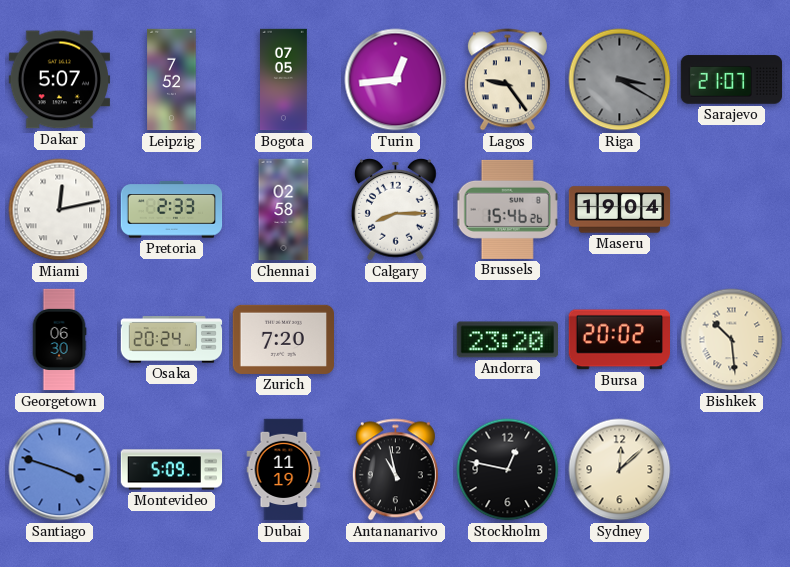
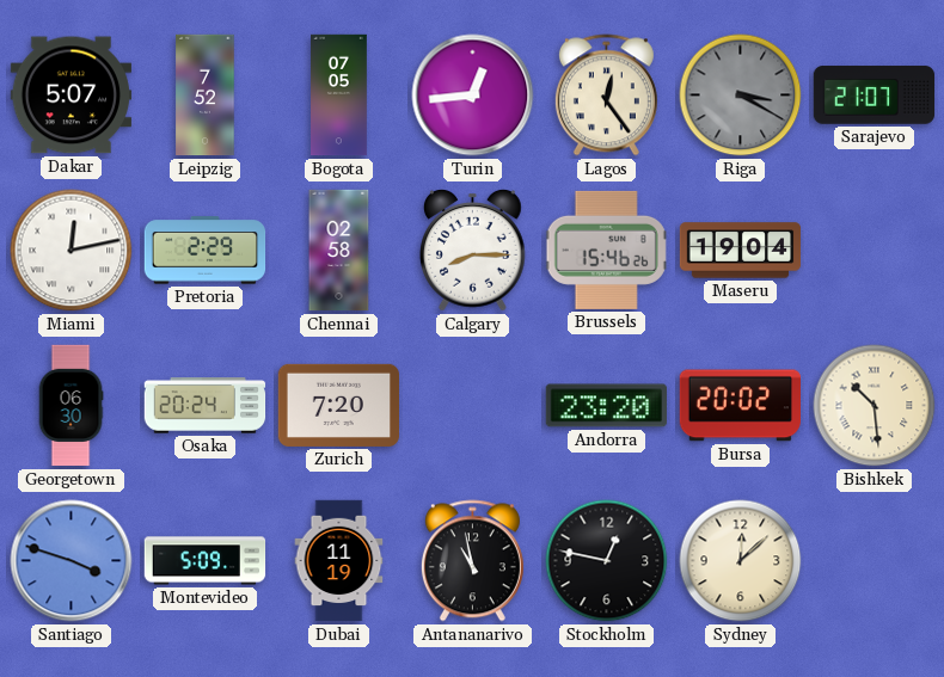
Lagos: 9:24 -> 12:24
Pretoria: 2:33 -> 2:29
